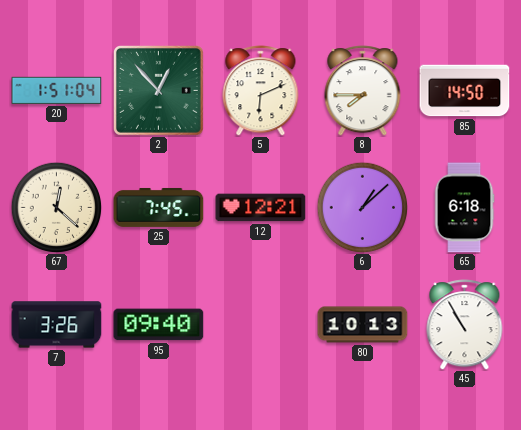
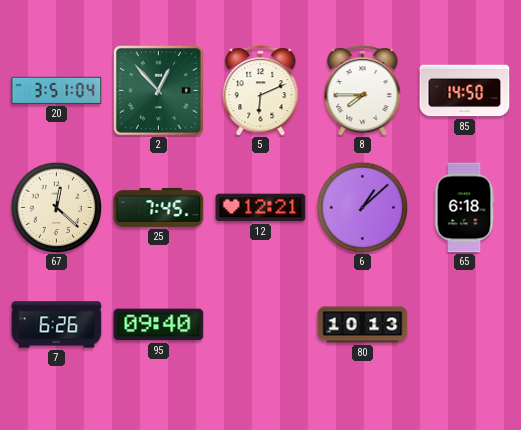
20: 1:51 -> 3:51
7: 3:26 -> 6:26
45: 10:55 -> none
